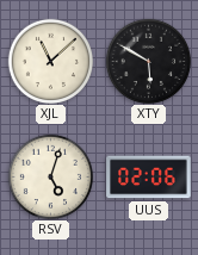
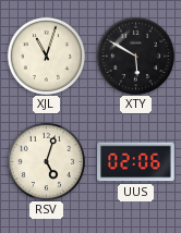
XJL: 11:08 -> 11:03
